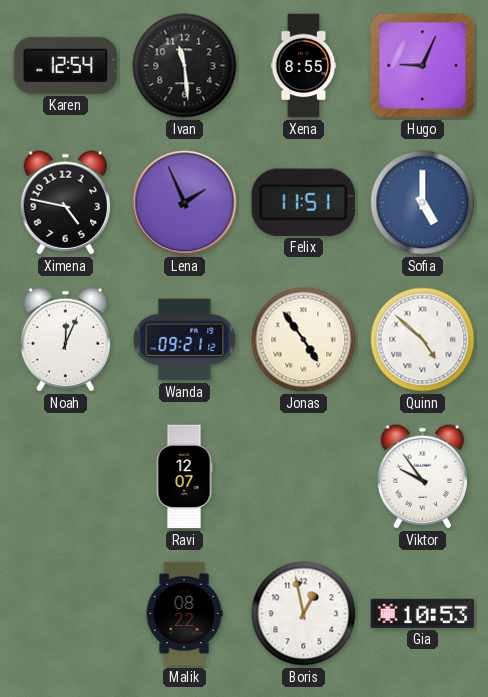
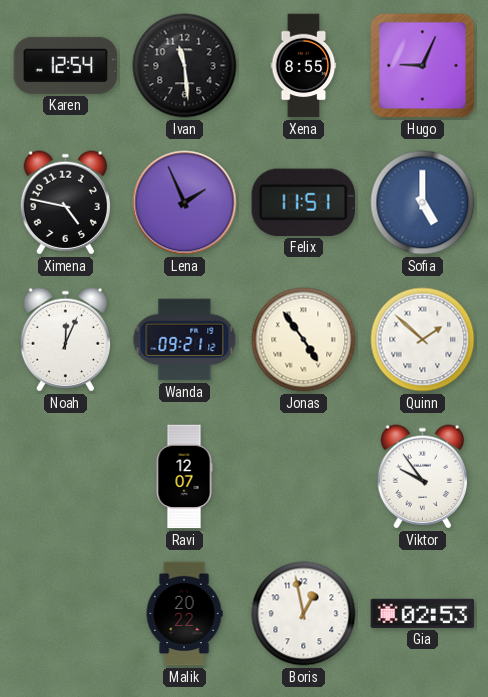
Quinn: 4:52 -> 1:52
Malik: 08:22 -> 20:22
Gia: 10:53 -> 02:53
